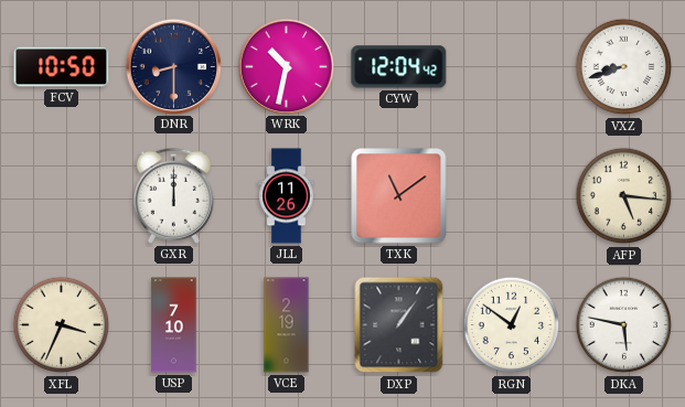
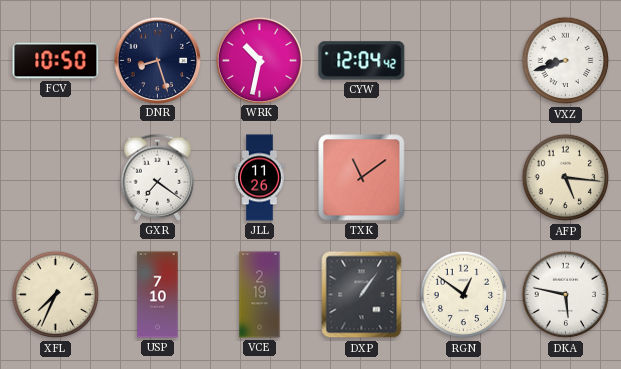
DNR: 8:30 -> 8:27
GXR: 12:00 -> 7:21
XFL: 3:34 -> 7:34
